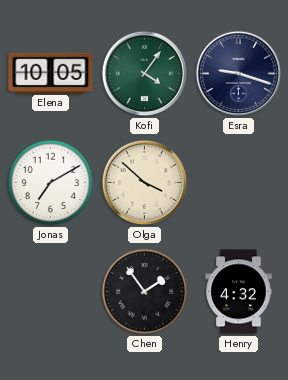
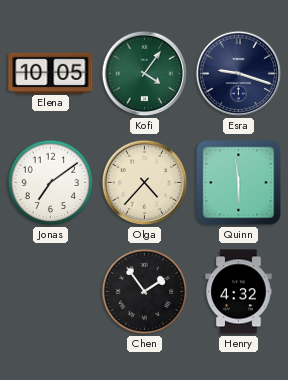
Jonas: 7:10 -> 7:09
Olga: 3:52 -> 4:37
Quinn: none -> 5:59
